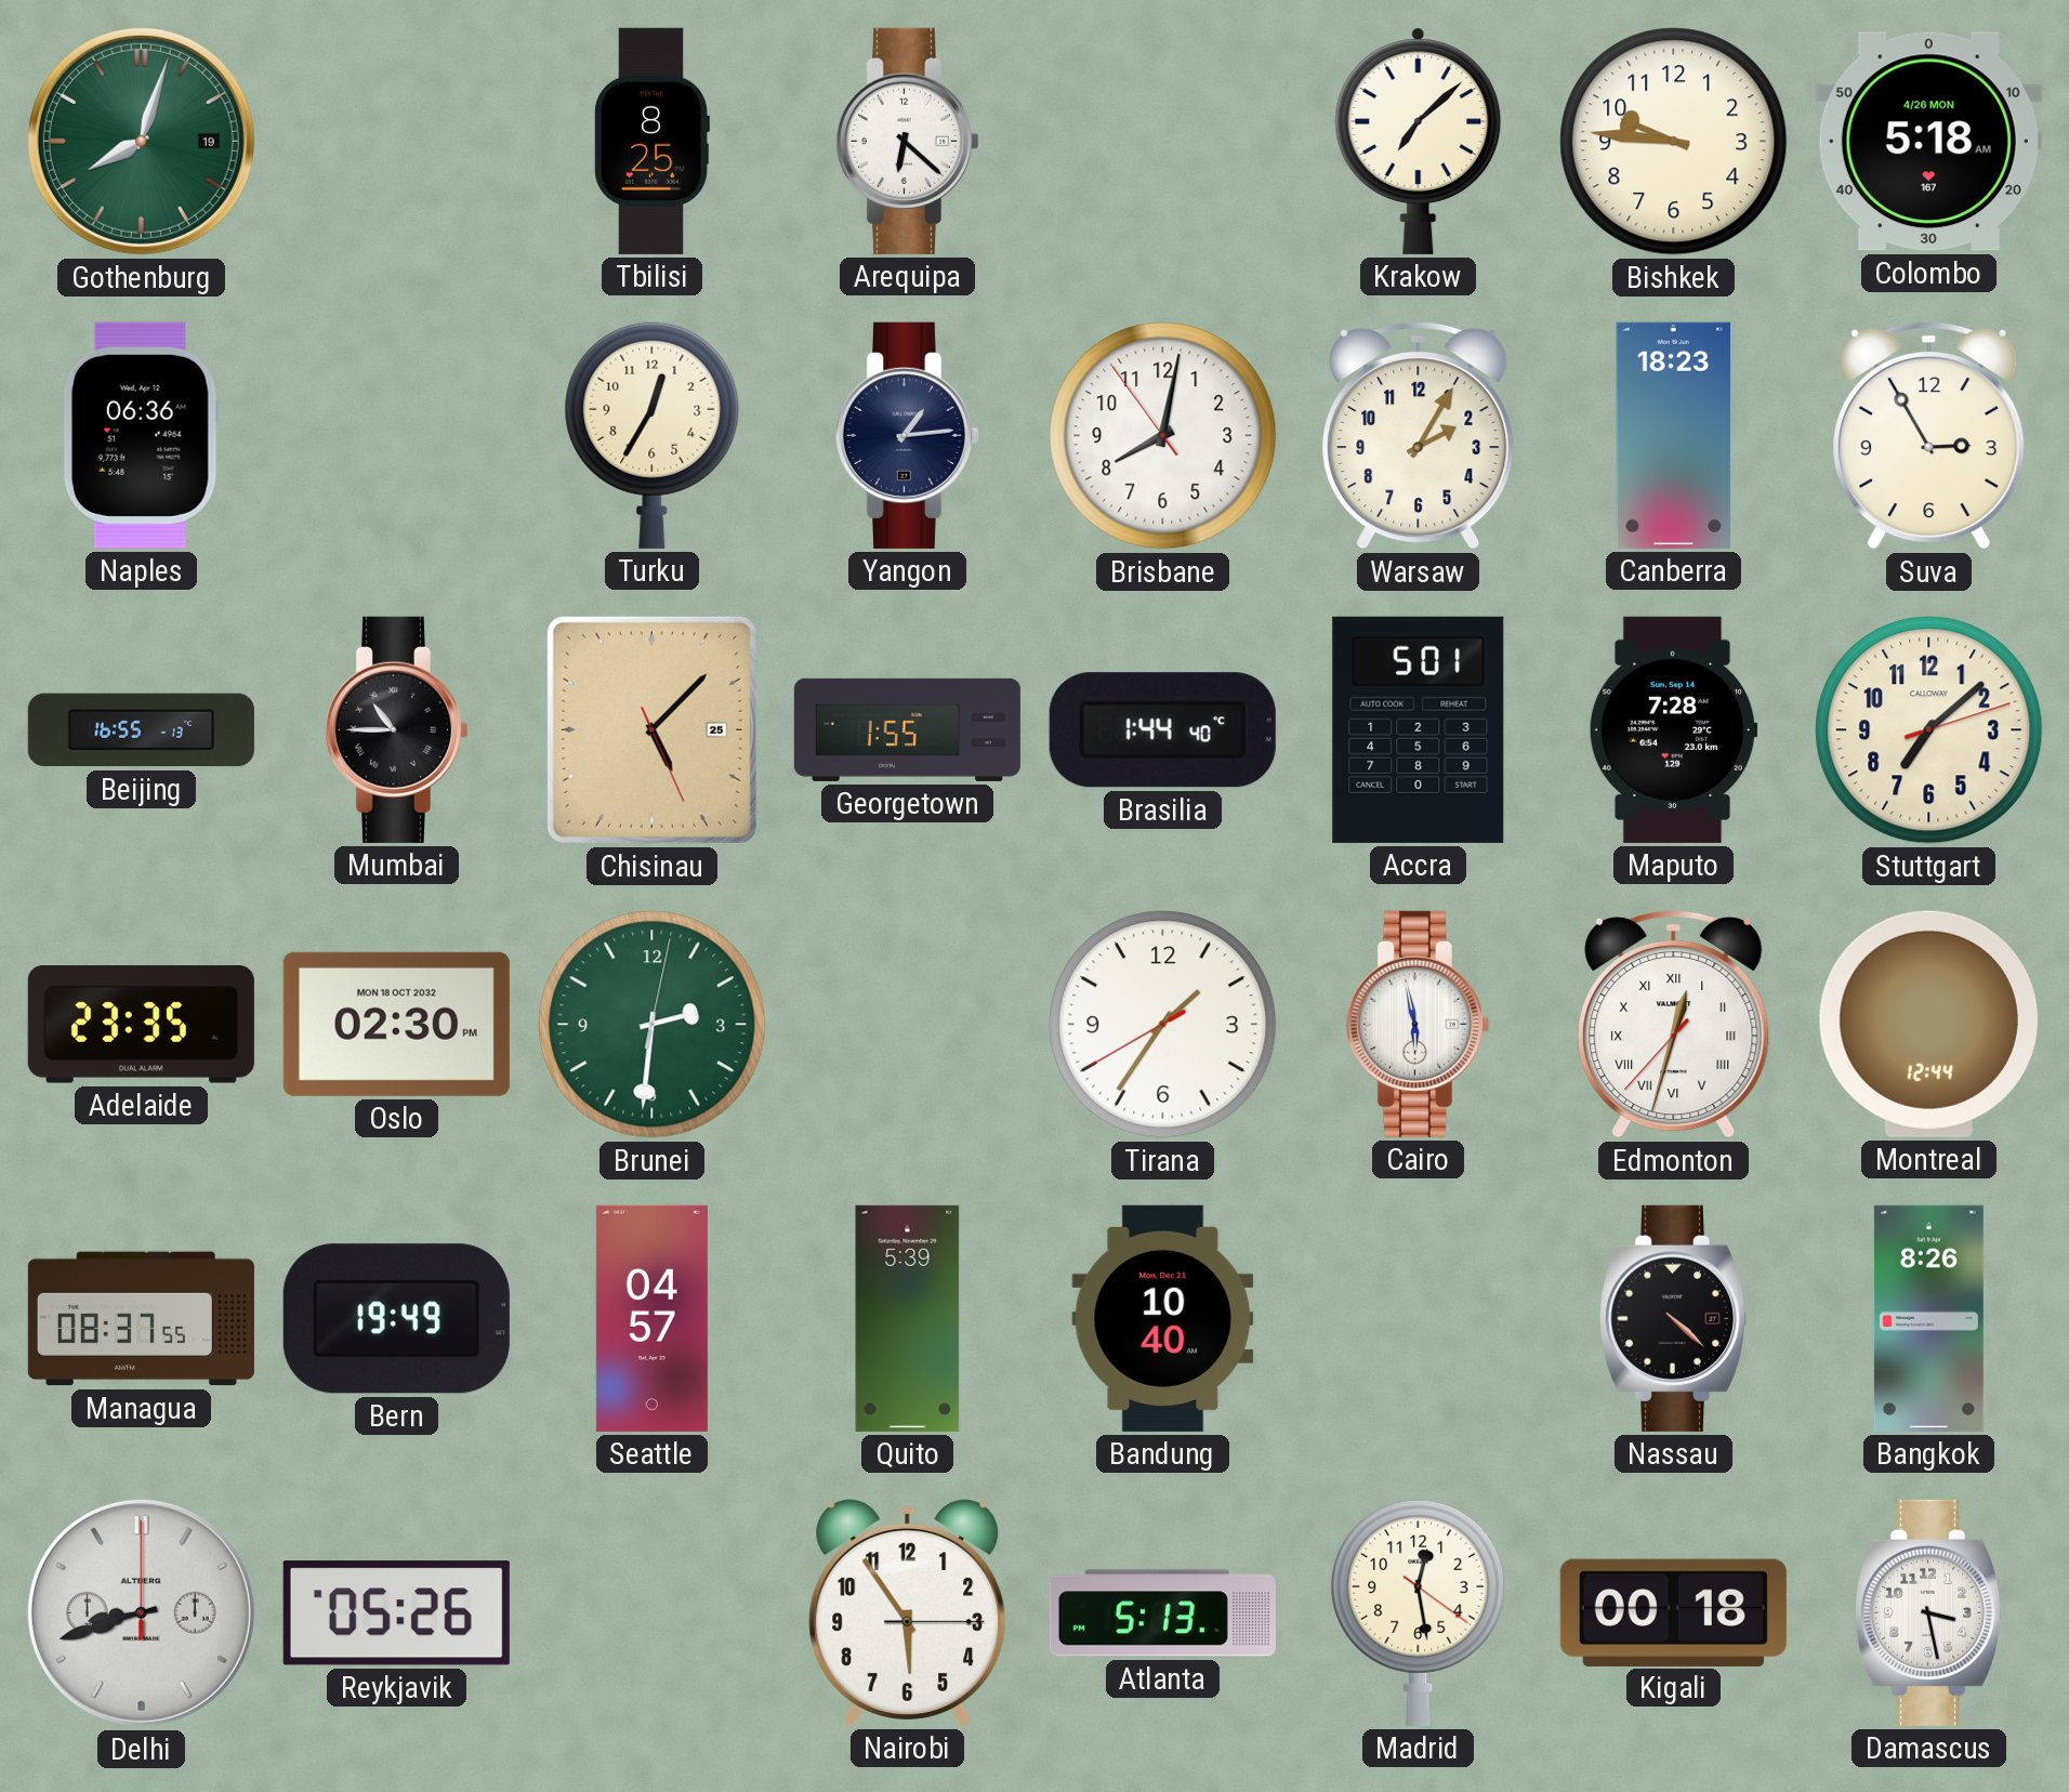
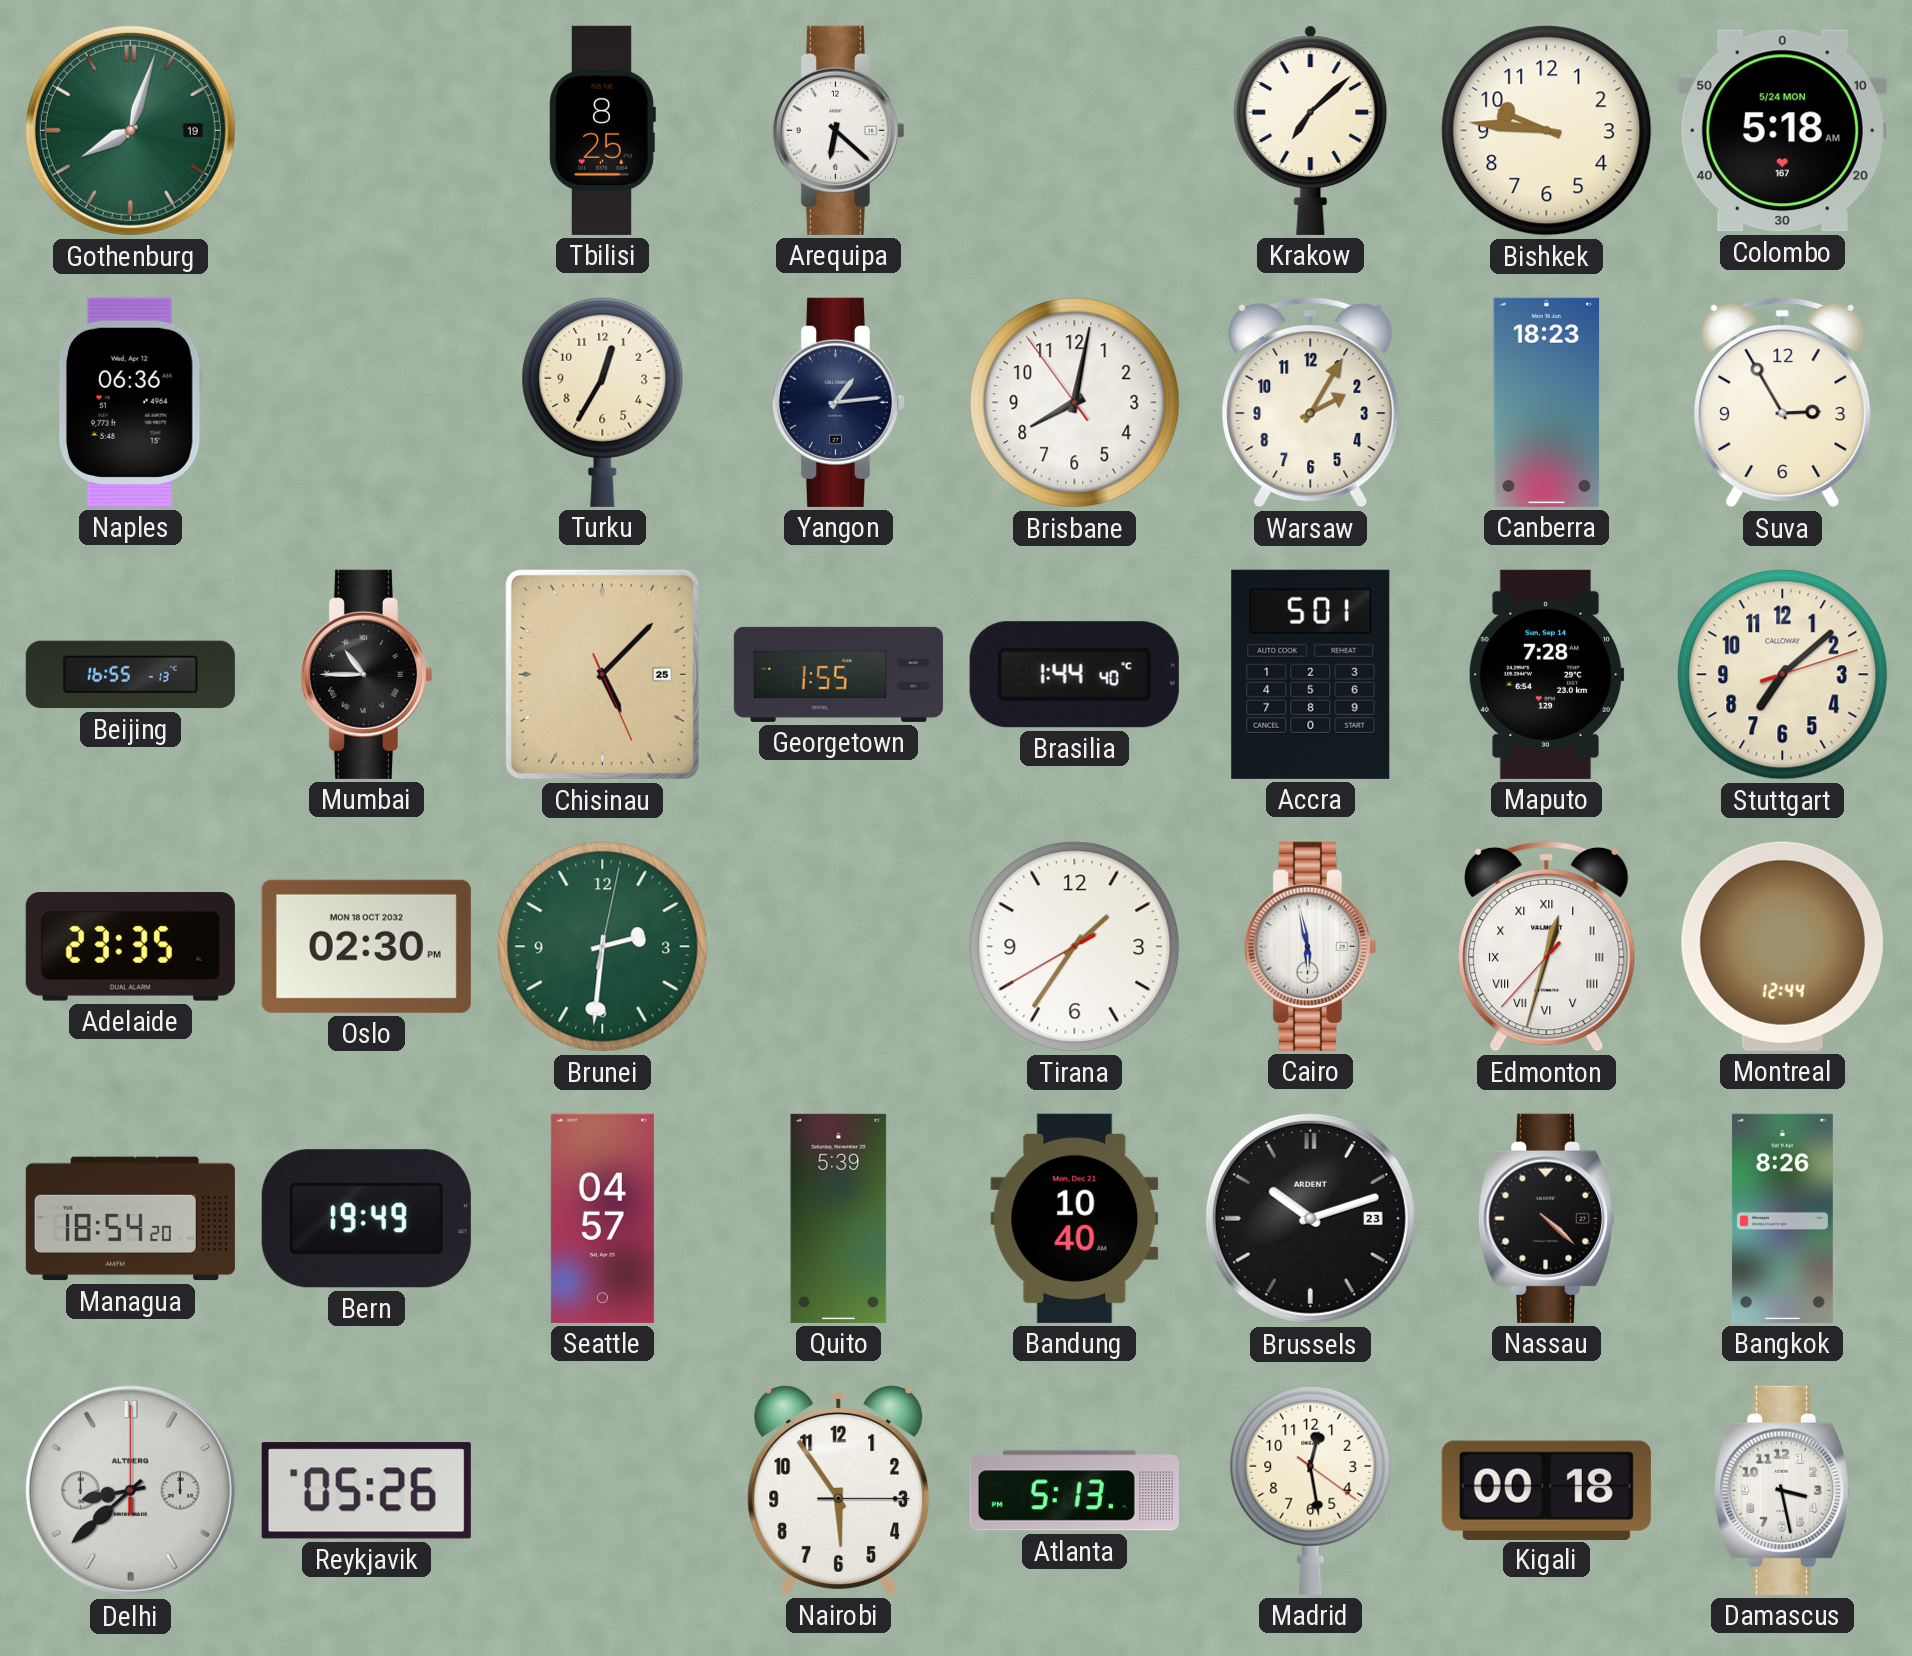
Colombo date: 4/26 MON -> 5/24 MON
Managua: 08:37 -> 18:54
Brussels: none -> 10:12
Delhi: 8:42 -> 8:38
